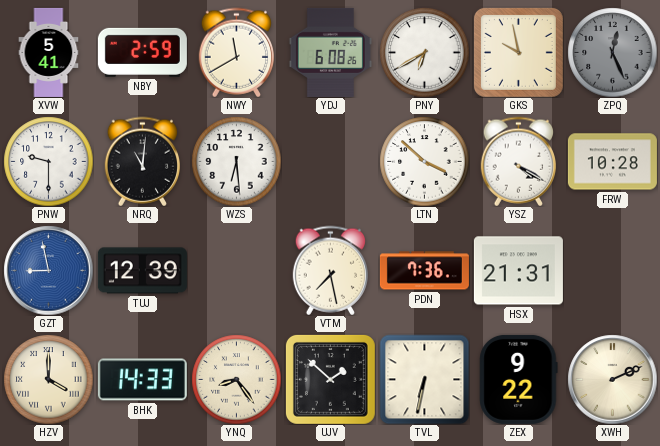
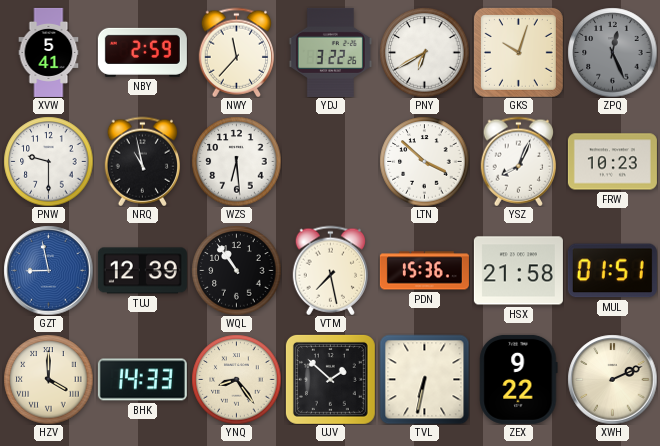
NWY: 11:40 -> 11:37
YDJ: 6:08 -> 3:22
GKS: 9:58 -> 10:03
NRQ: 11:01 -> 10:58
YSZ: 4:20 -> 8:04
FRW: 10:28 -> 10:23
WQL: none -> 10:54
PDN: 7:36 -> 15:36
HSX: 21:31 -> 21:58
MUL: none -> 01:51
